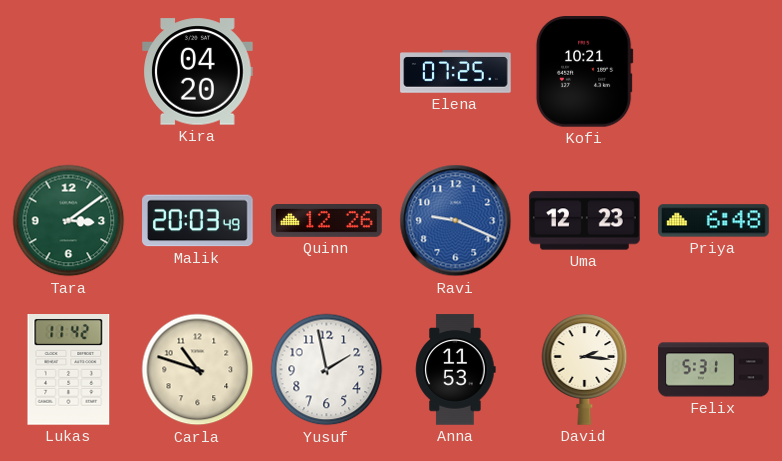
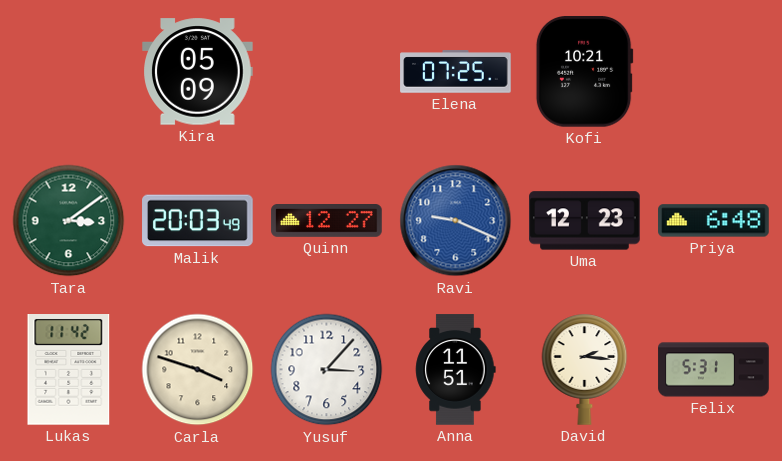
Kira: 04:20 -> 05:09
Quinn: 12:26 -> 12:27
Carla: 10:48 -> 3:48
Yusuf: 1:58 -> 3:07
Anna: 11:53 -> 11:51
